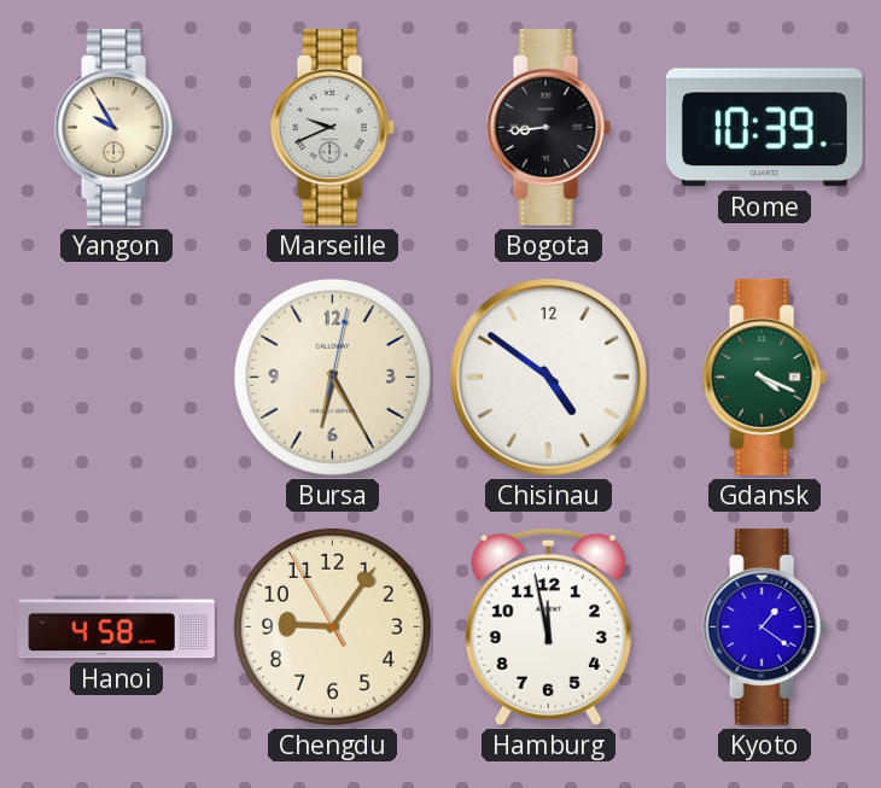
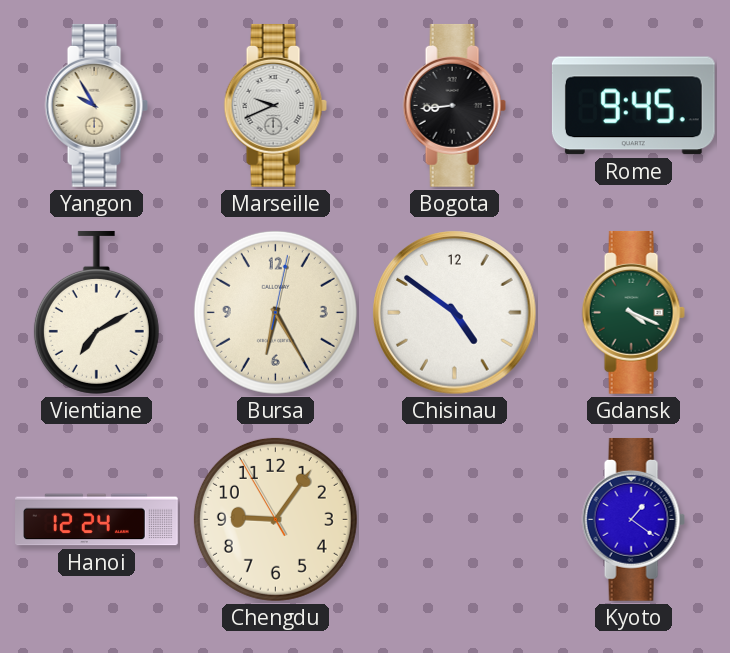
Rome: 10:39 -> 9:45
Vientiane: none -> 7:10
Hanoi: 4:58 -> 12:24
Hamburg: 11:58 -> none
